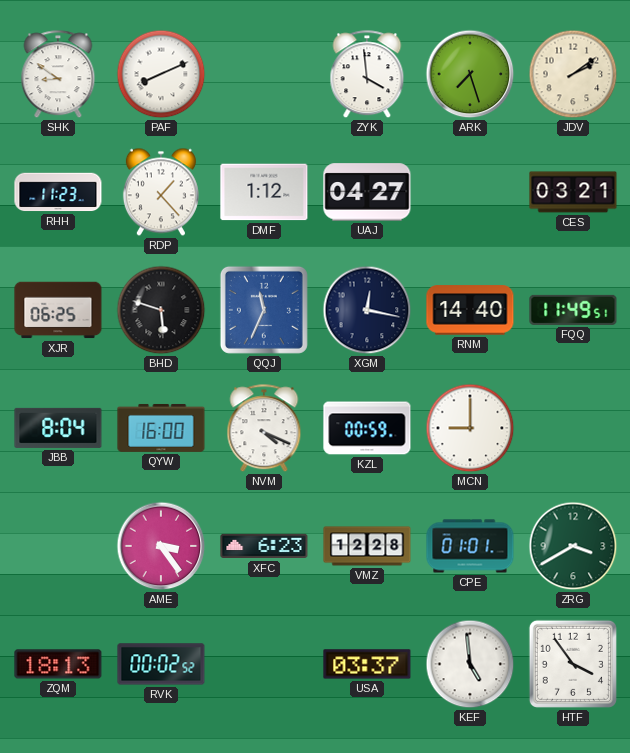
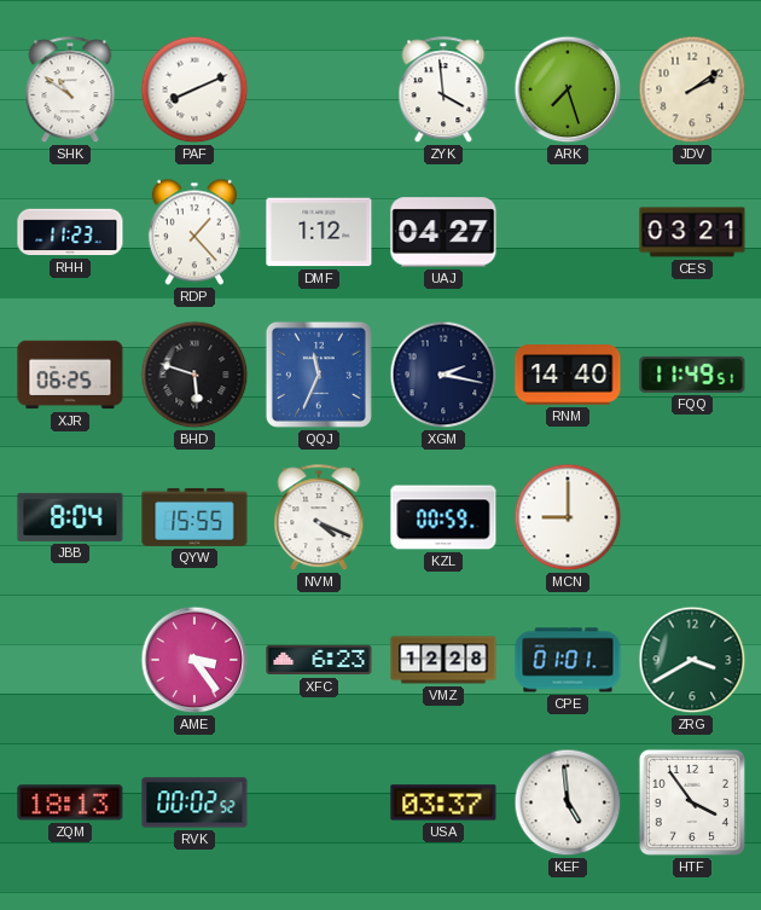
SHK: 8:51 -> 10:51
XGM: 12:17 -> 2:17
QYW: 16:00 -> 15:55
